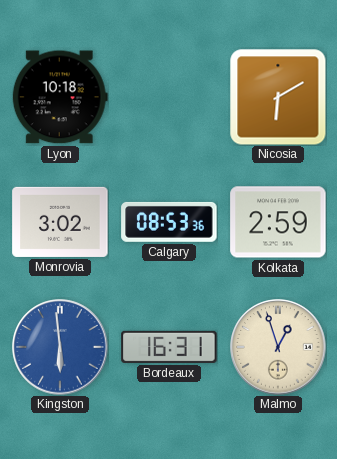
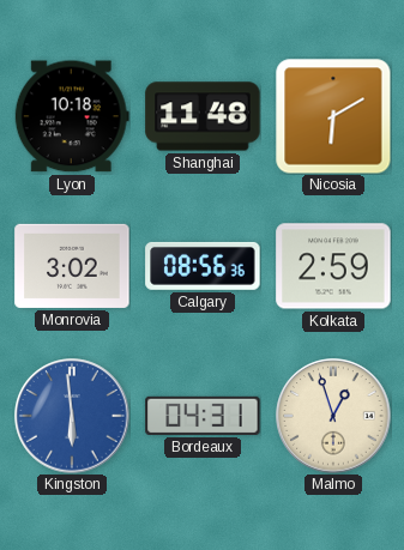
Shanghai: none -> 11:48
Calgary: 08:53 -> 08:56
Bordeaux: 16:31 -> 04:31
